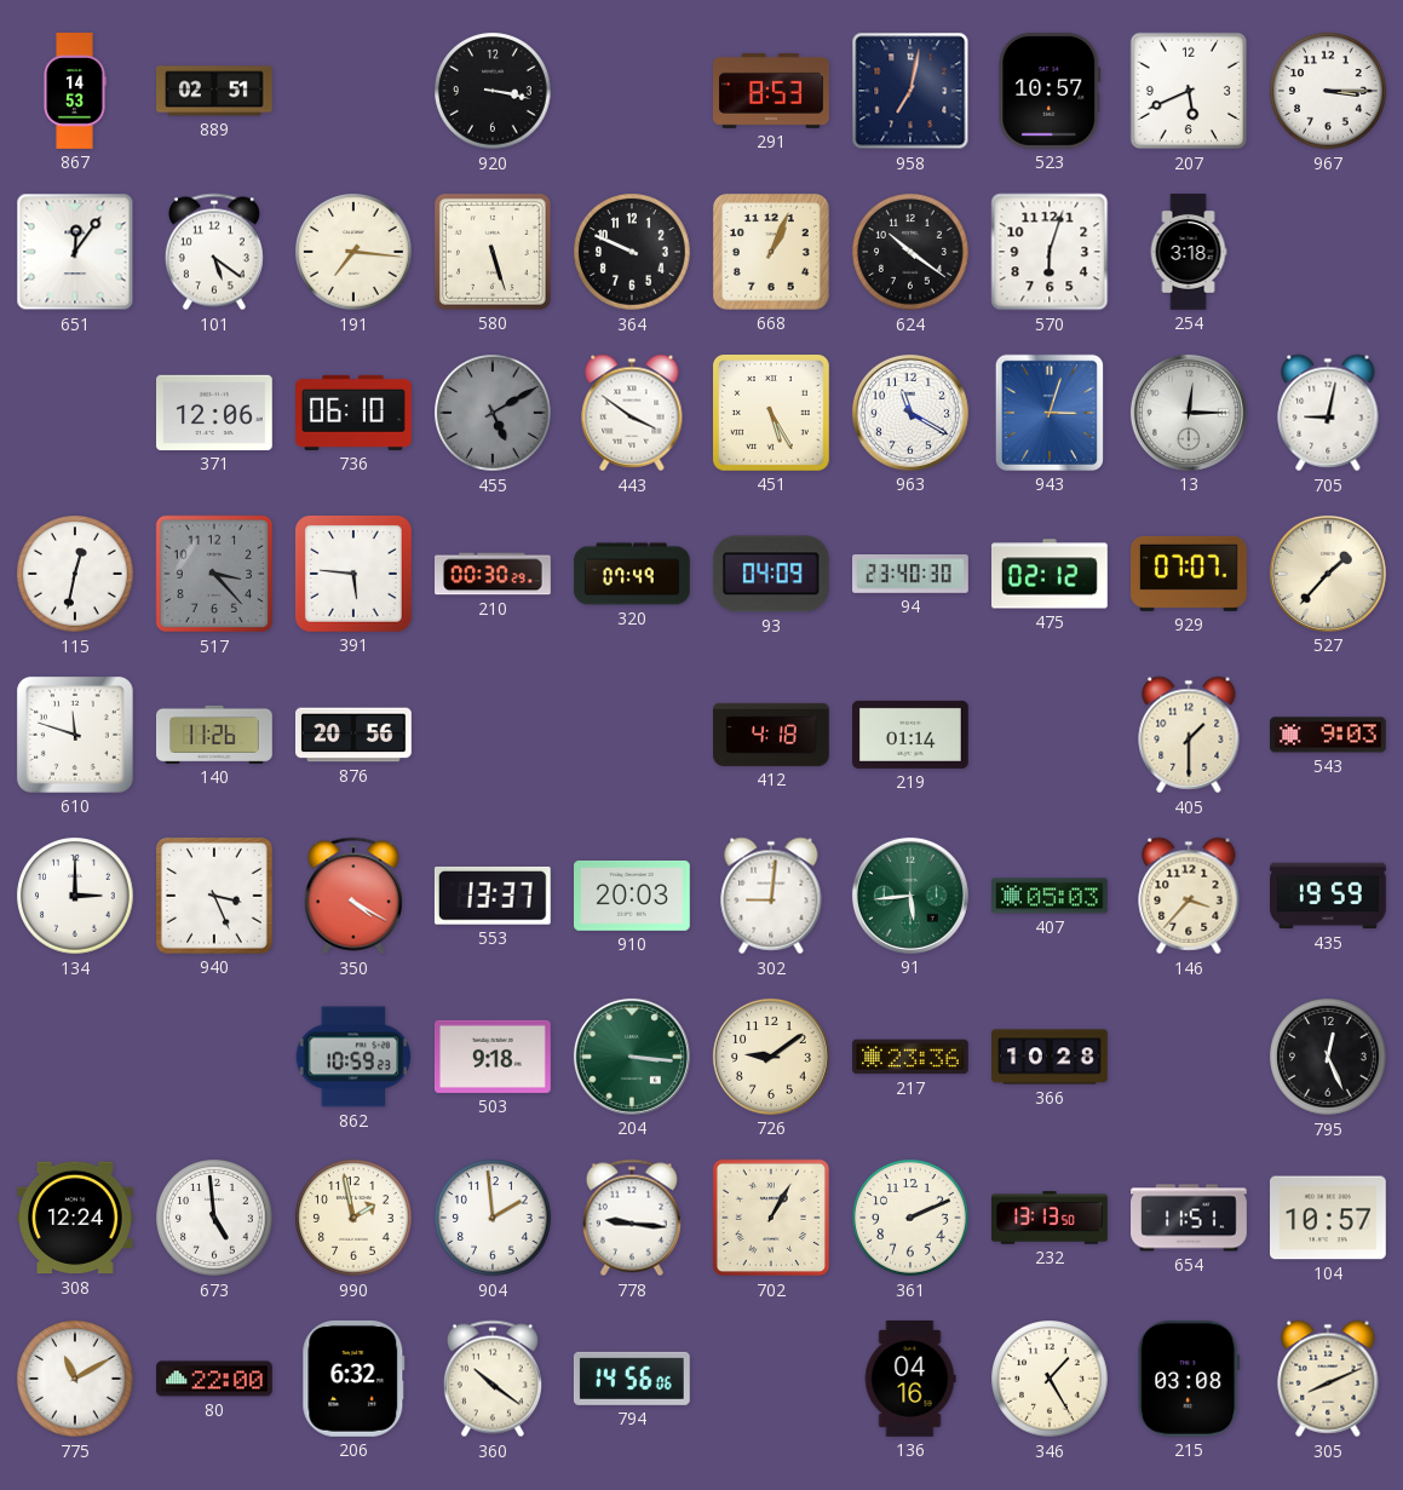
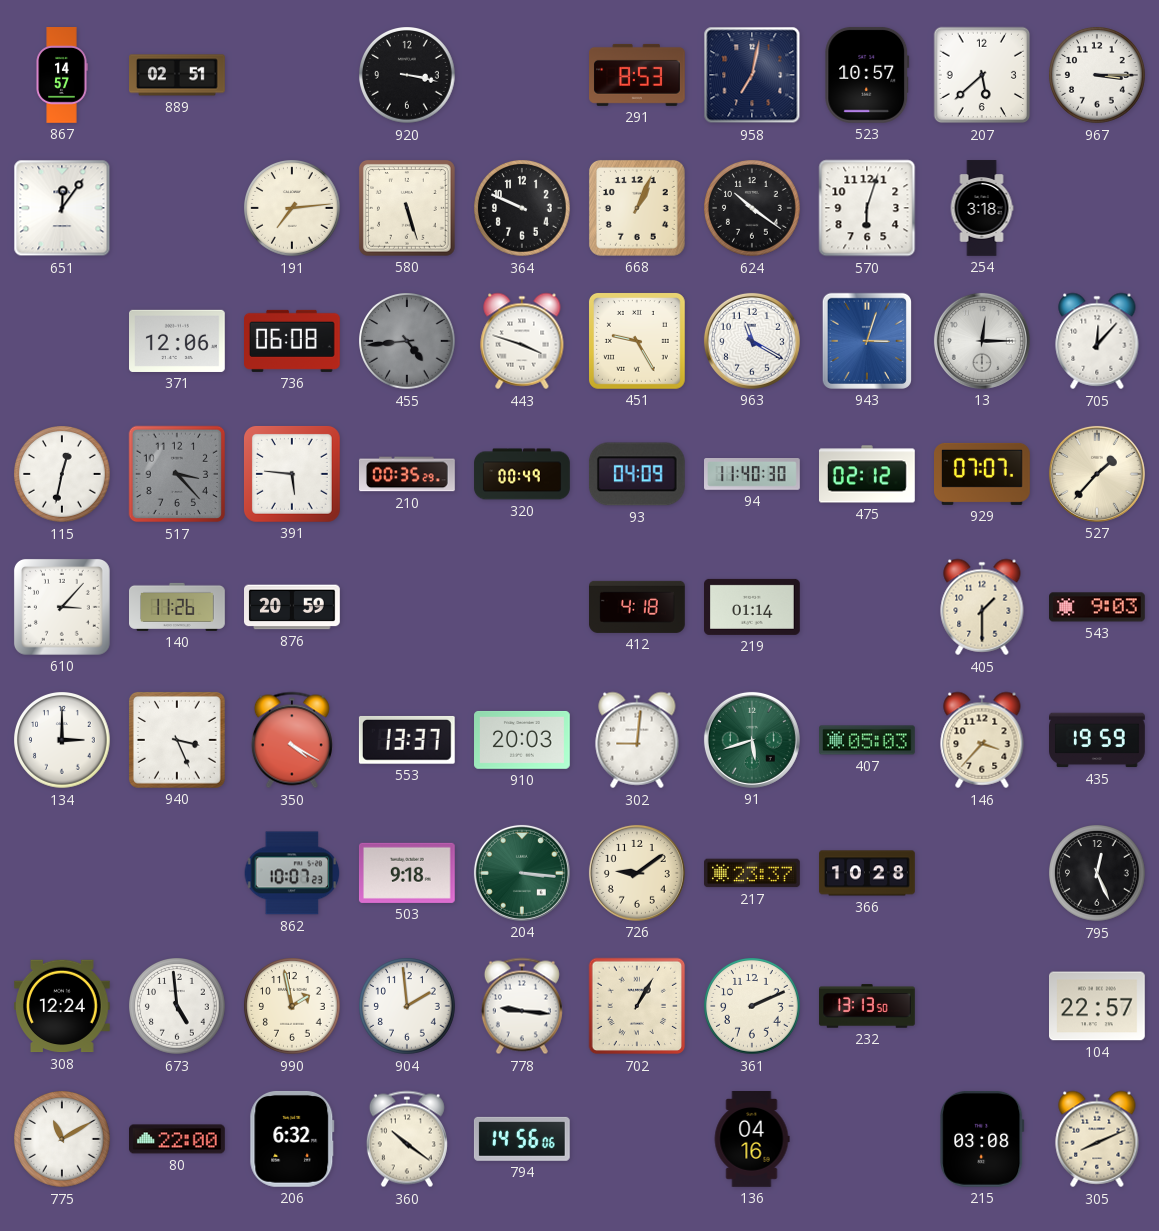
867: 14:53 -> 14:57
207: 5:41 -> 5:38
101: 5:21 -> none
191: 7:16 -> 7:14
736: 06:10 -> 06:08
455: 5:10 -> 4:44
443: 3:51 -> 3:48
451: 5:25 -> 9:25
705: 9:02 -> 12:07
210: 00:30 -> 00:35
320: 07:49 -> 00:49
94: 23:40 -> 11:40
610: 11:48 -> 3:07
876: 20:56 -> 20:59
91: 5:44 -> 5:42
862: 10:59 -> 10:07
217: 23:36 -> 23:37
654: 11:51 -> none
104: 10:57 -> 22:57
346: 1:25 -> none
